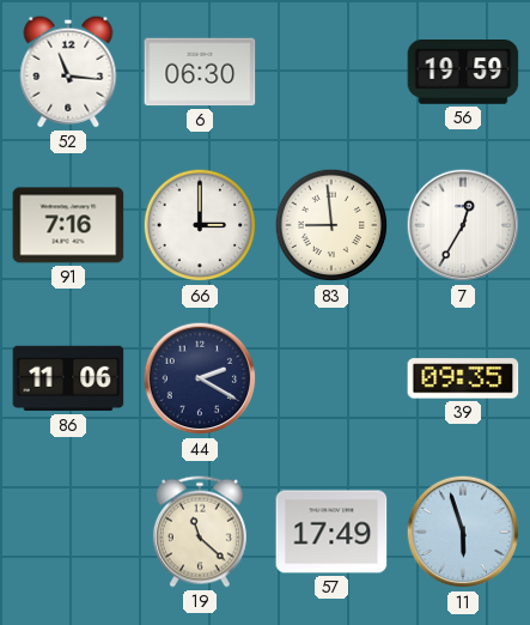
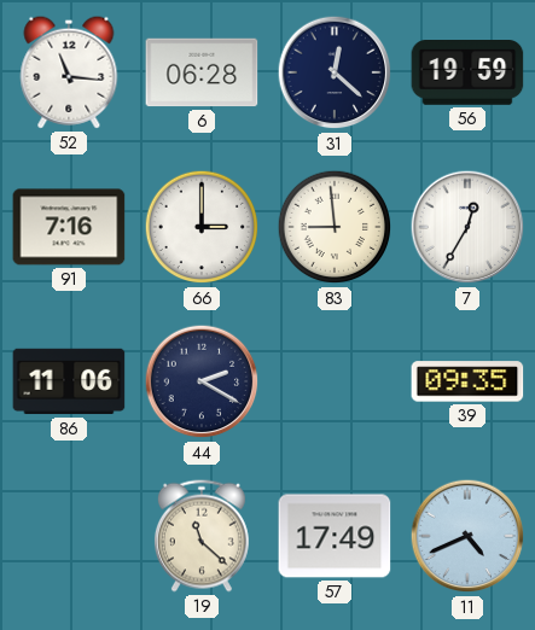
6: 06:30 -> 06:28
31: none -> 12:22
11: 5:57 -> 4:41
